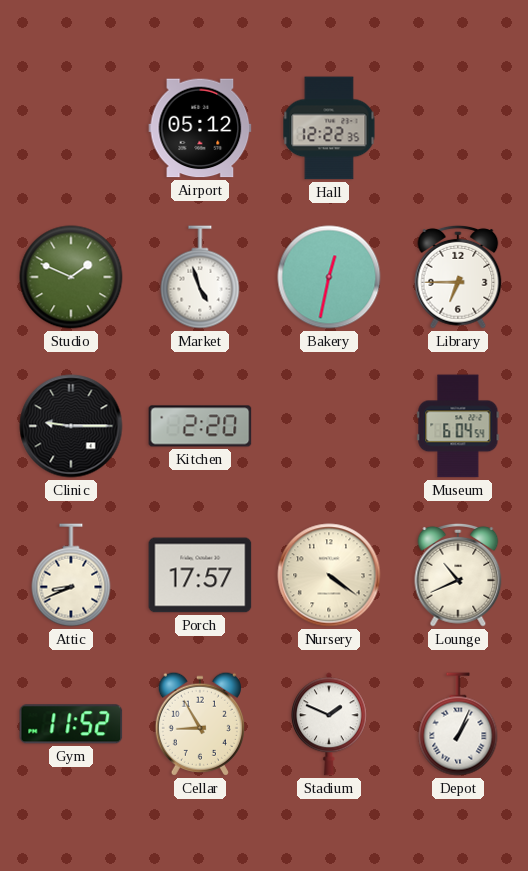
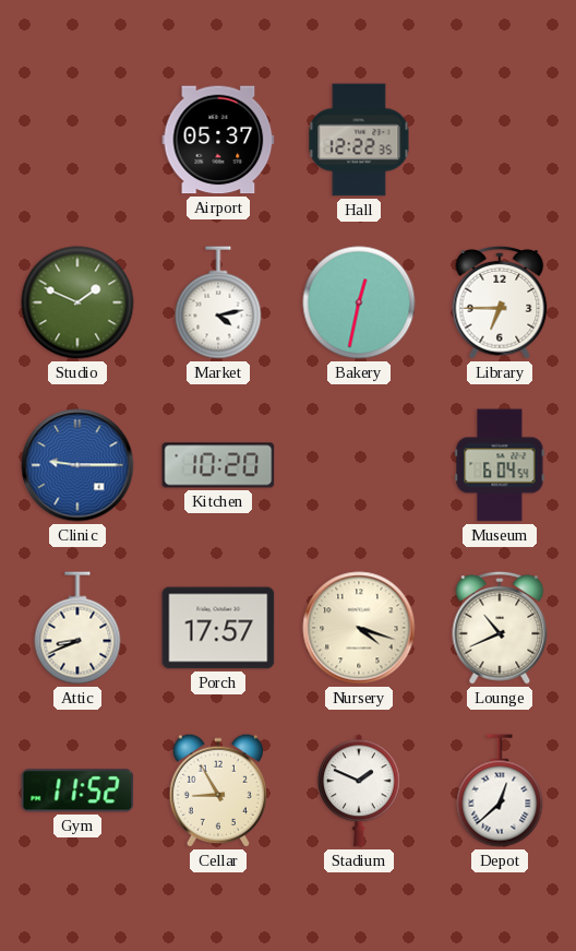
Airport: 05:12 -> 05:37
Market: 4:57 -> 4:13
Clinic dial: black -> blue
Kitchen: 2:20 -> 10:20
Nursery: 4:21 -> 4:18
Depot: 1:04 -> 12:38
